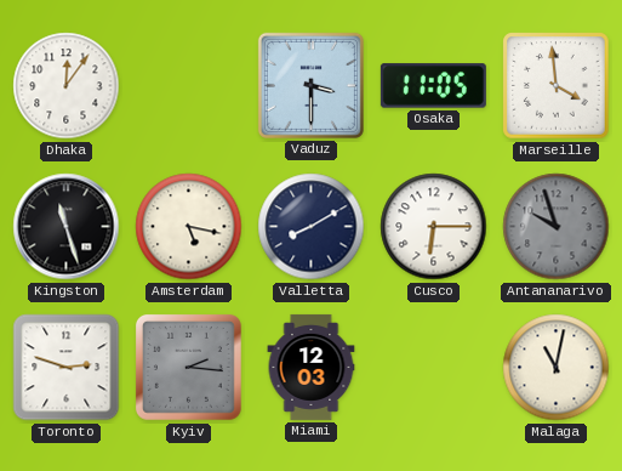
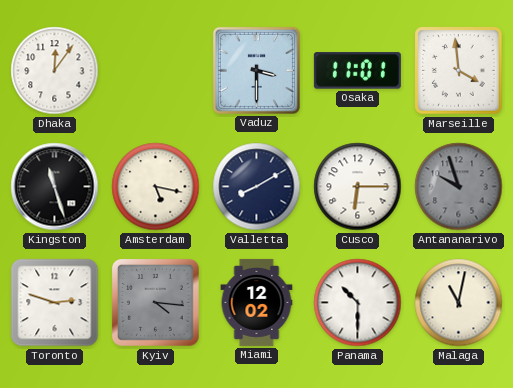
Osaka: 11:05 -> 11:01
Kyiv: 2:16 -> 4:16
Miami: 12:03 -> 12:02
Panama: none -> 10:30
